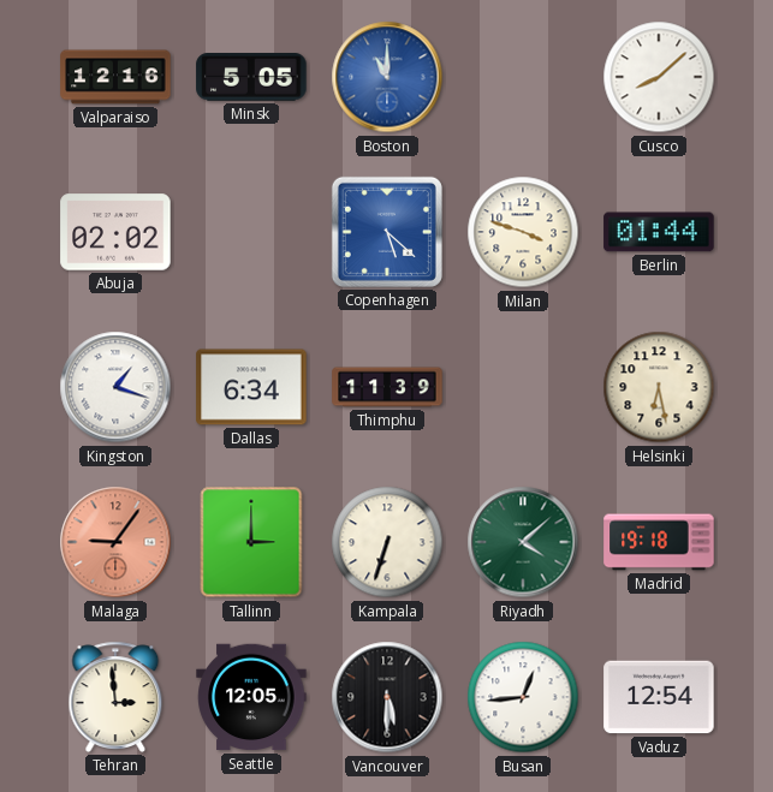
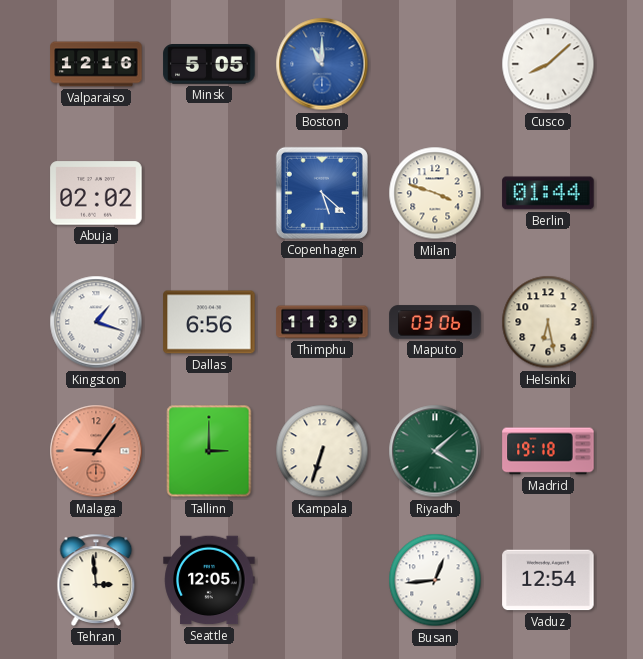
Dallas: 6:34 -> 6:56
Maputo: none -> 03:06
Vancouver: 5:30 -> none
